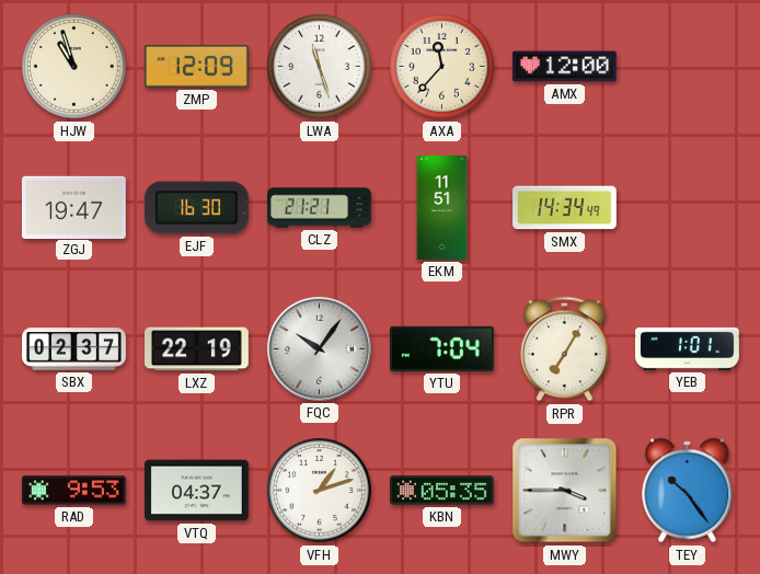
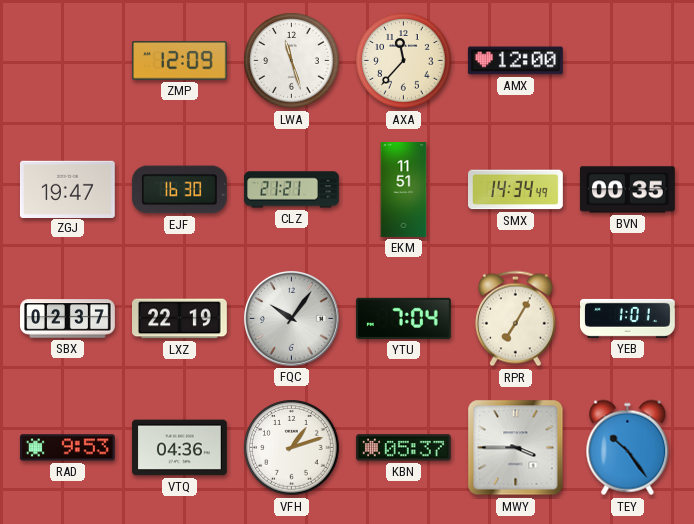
HJW: 10:57 -> none
BVN: none -> 00:35
VTQ: 04:37 -> 04:36
KBN: 05:35 -> 05:37
